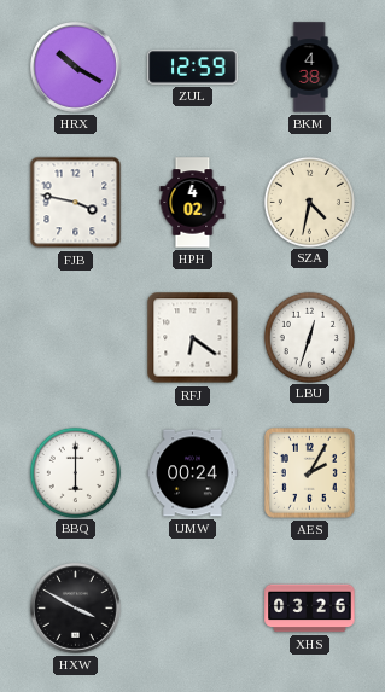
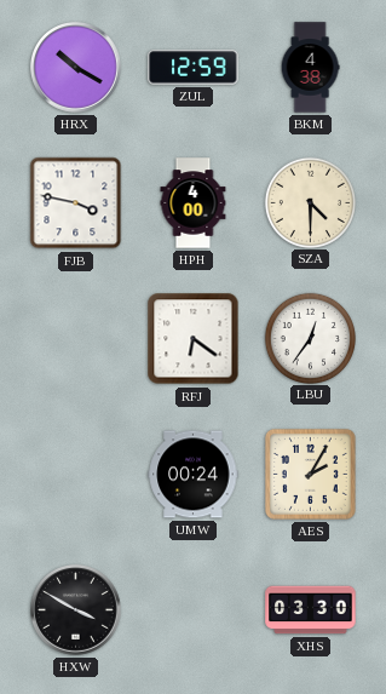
HPH: 4:02 -> 4:00
SZA: 4:32 -> 4:30
LBU: 12:33 -> 12:36
BBQ: 6:00 -> none
XHS: 03:26 -> 03:30
